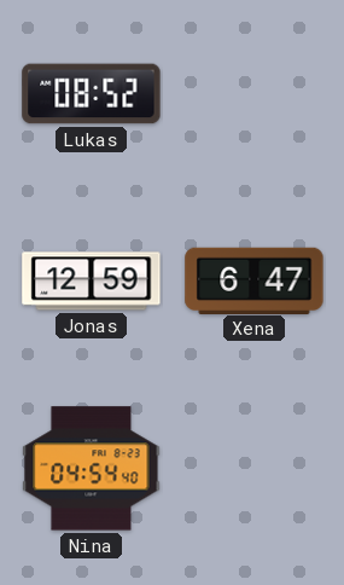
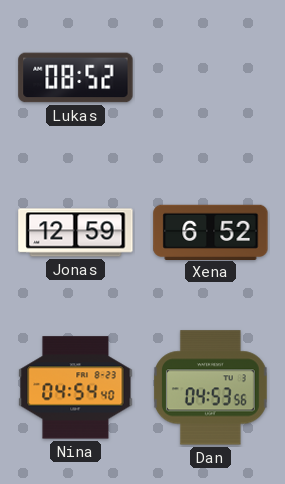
Xena: 6:47 -> 6:52
Dan: none -> 04:53
